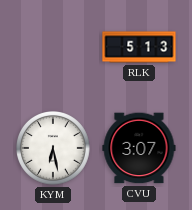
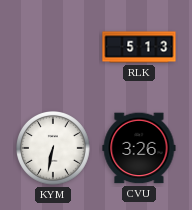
KYM: 6:28 -> 6:32
CVU: 3:07 -> 3:26
